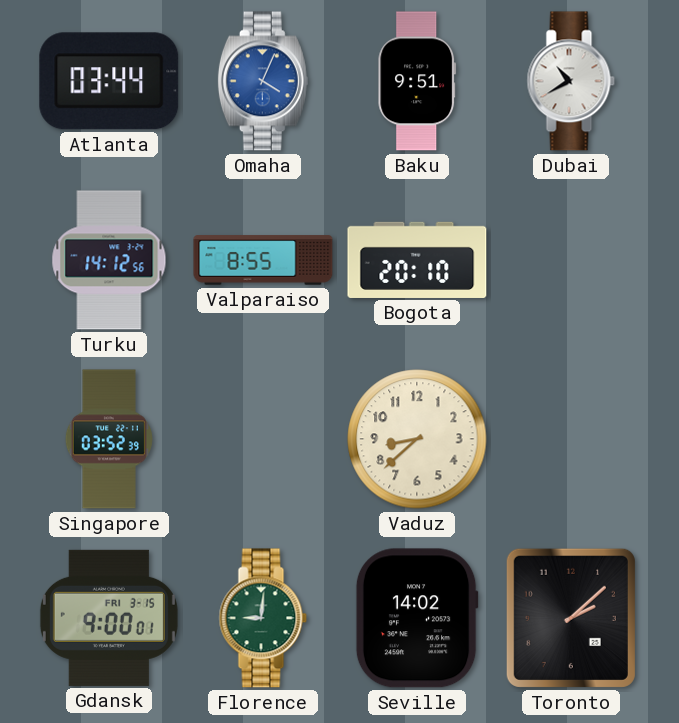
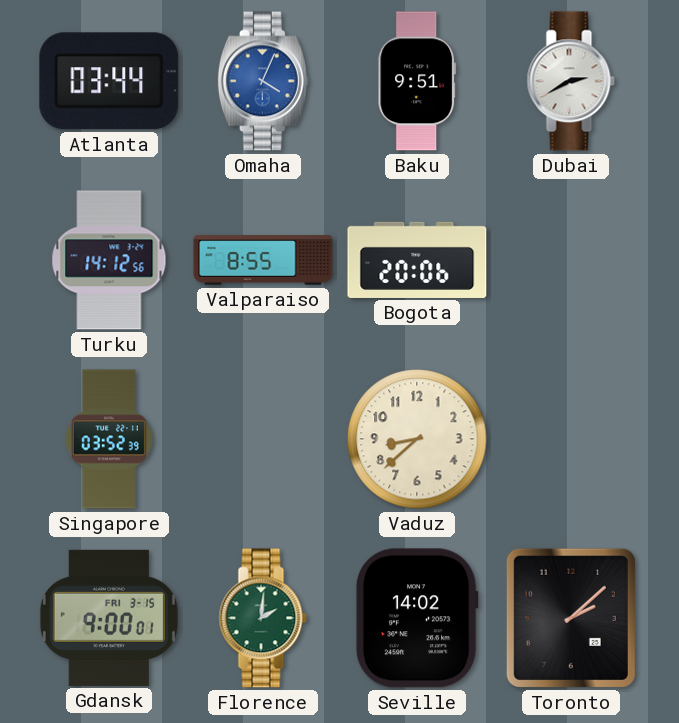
Dubai: 10:40 -> 2:40
Bogota: 20:10 -> 20:06
Florence: 9:01 -> 2:01
